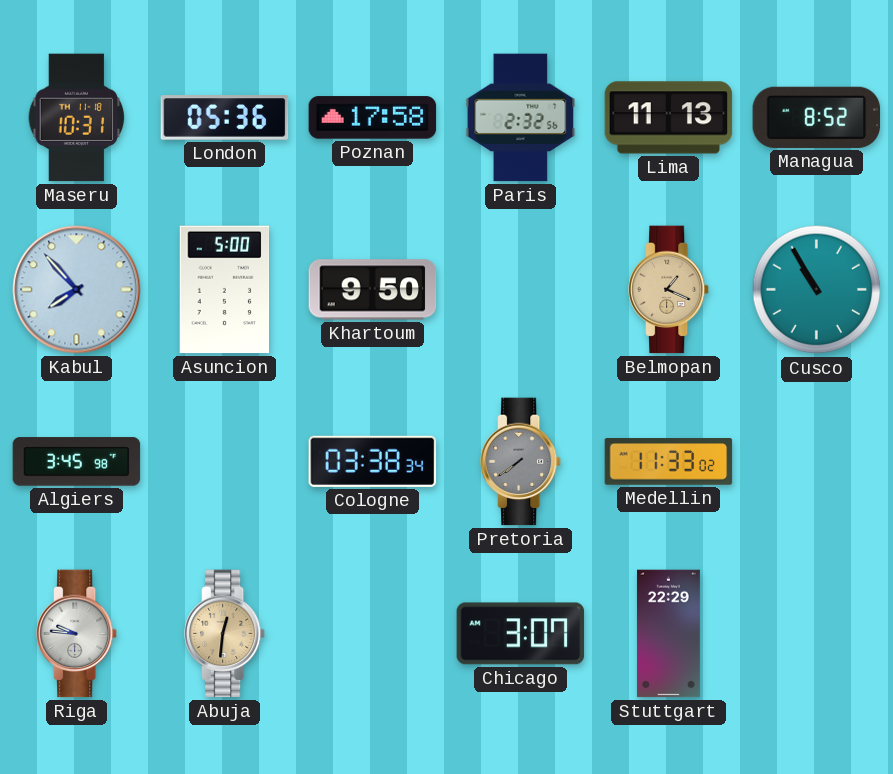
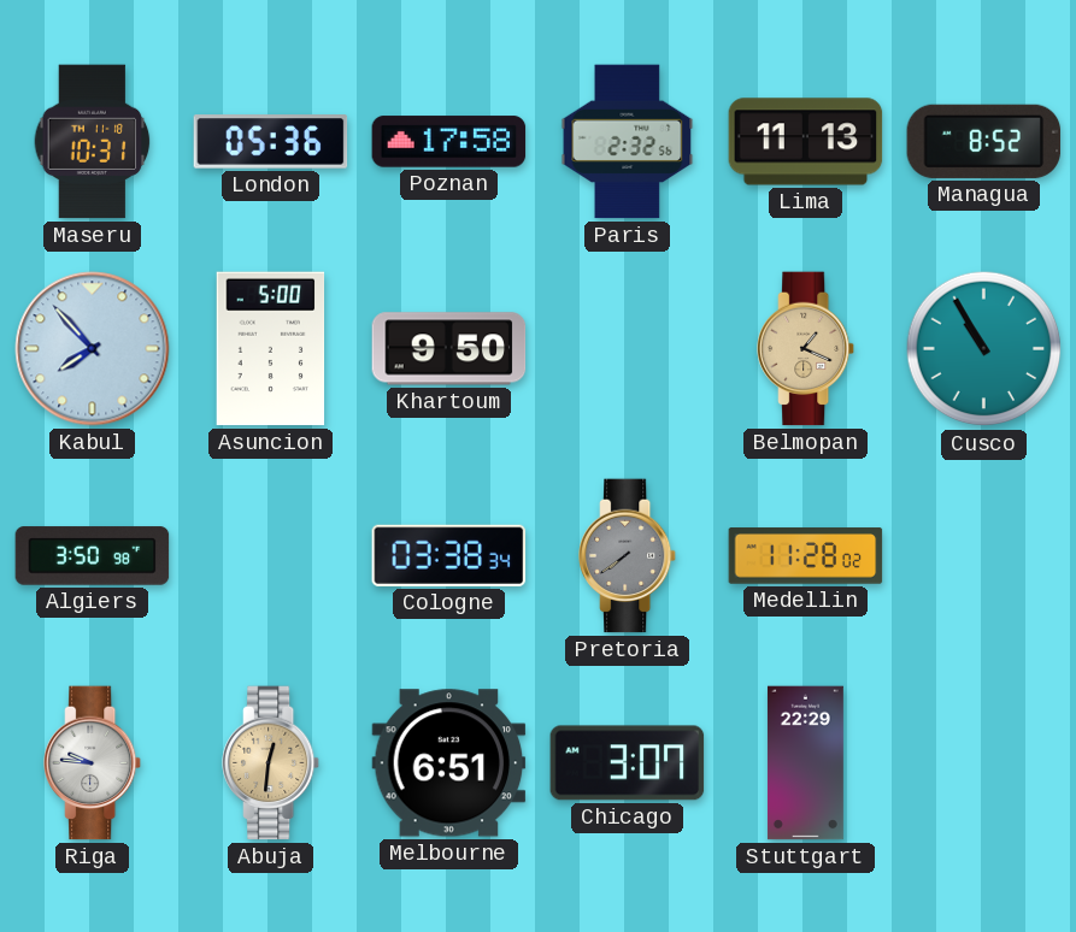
Algiers: 3:45 -> 3:50
Medellin: 11:33 -> 11:28
Melbourne: none -> 6:51
